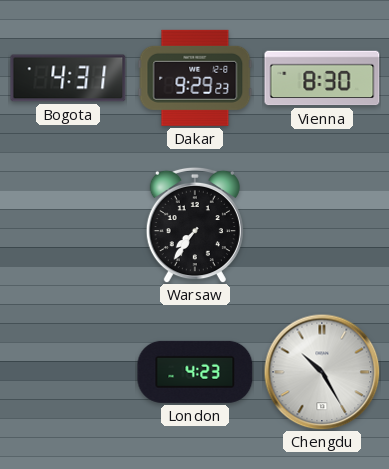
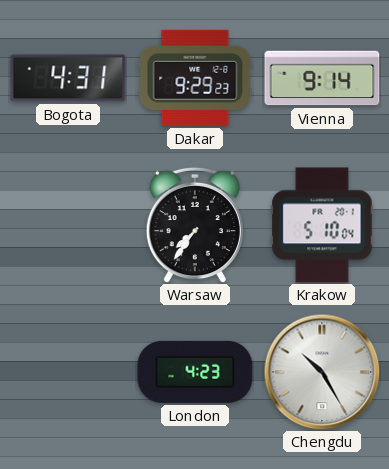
Vienna: 8:30 -> 9:14
Krakow: none -> 5:10
